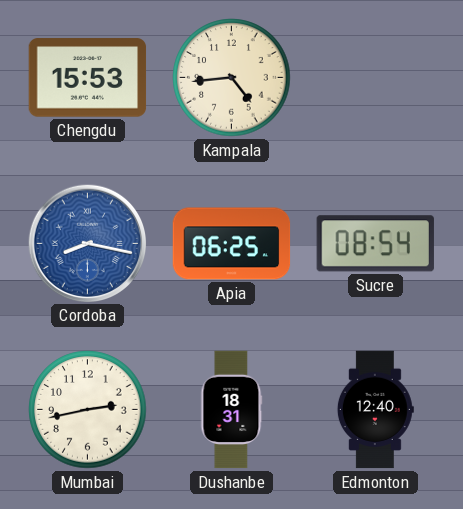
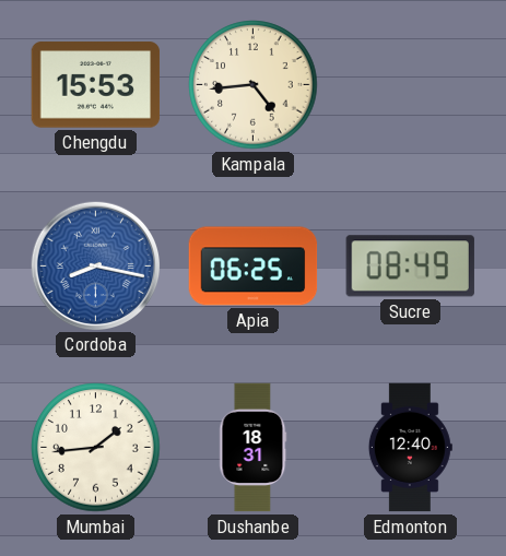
Sucre: 08:54 -> 08:49
Mumbai: 2:43 -> 1:44
